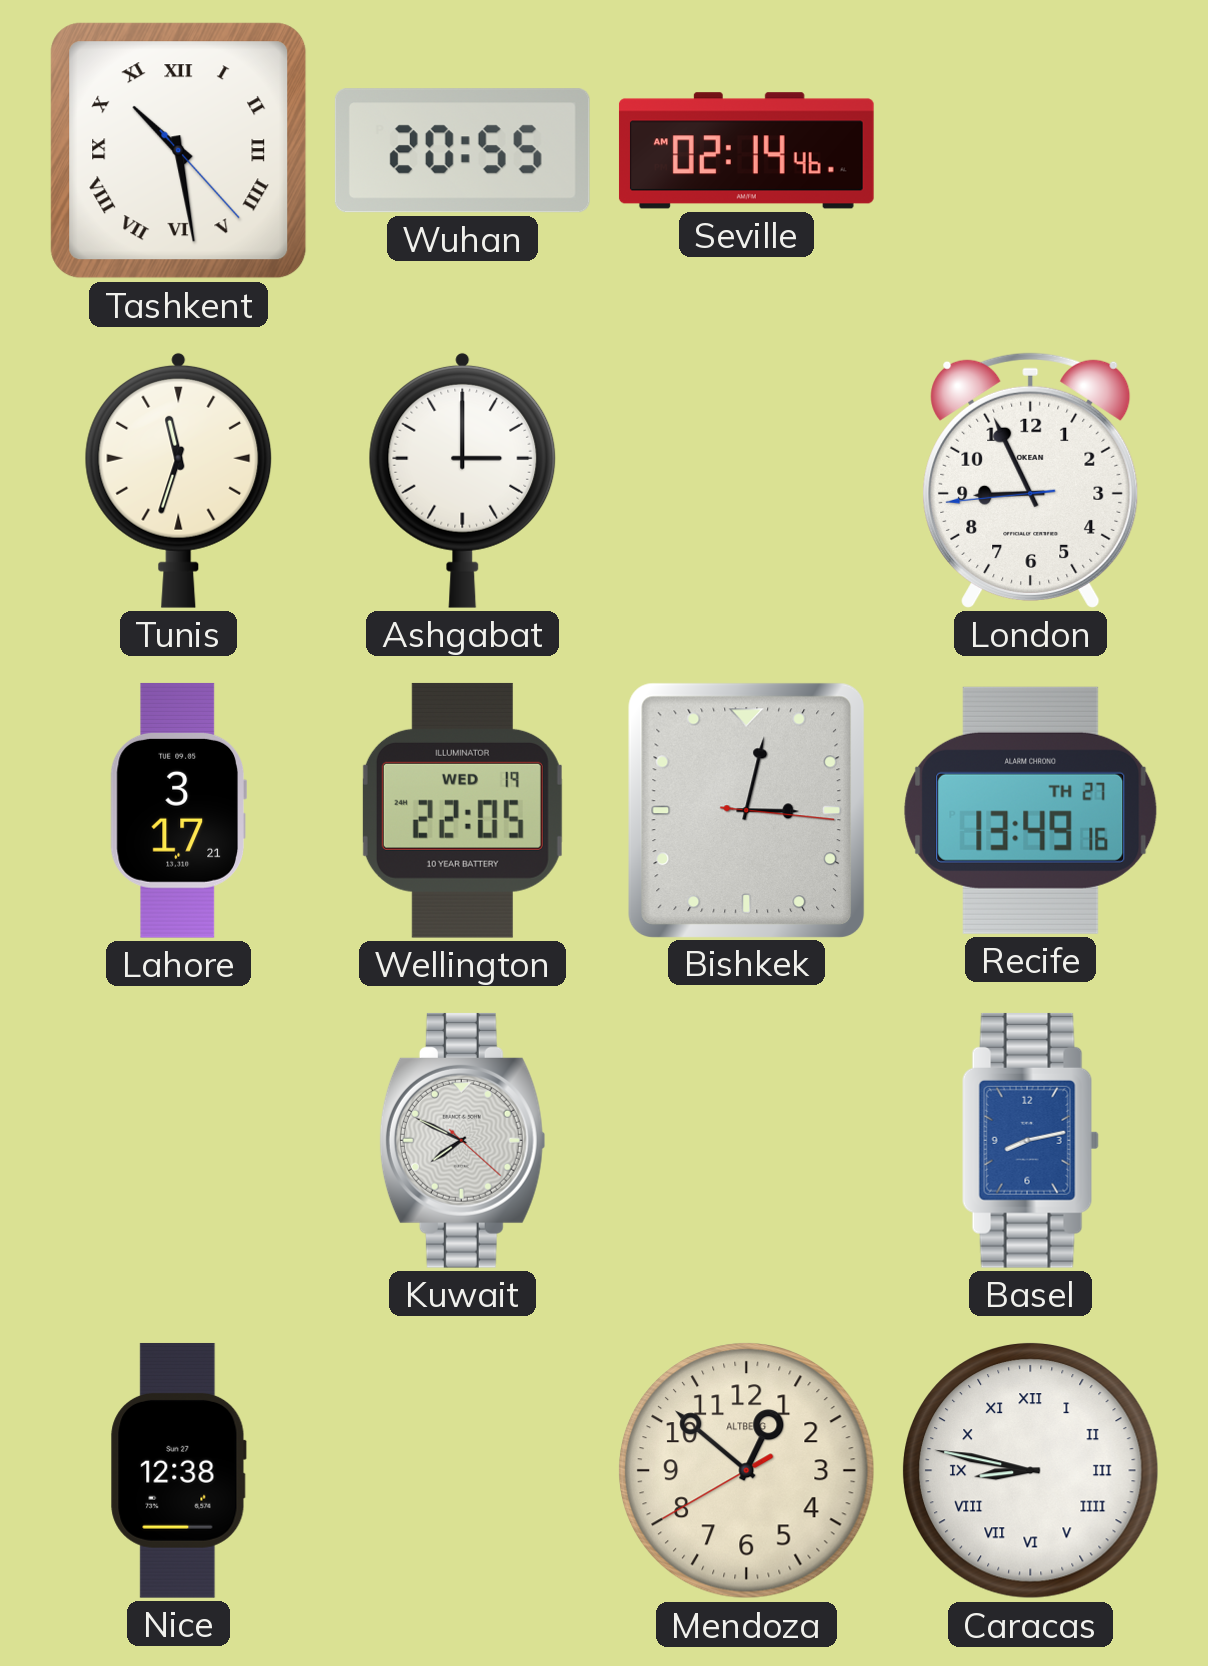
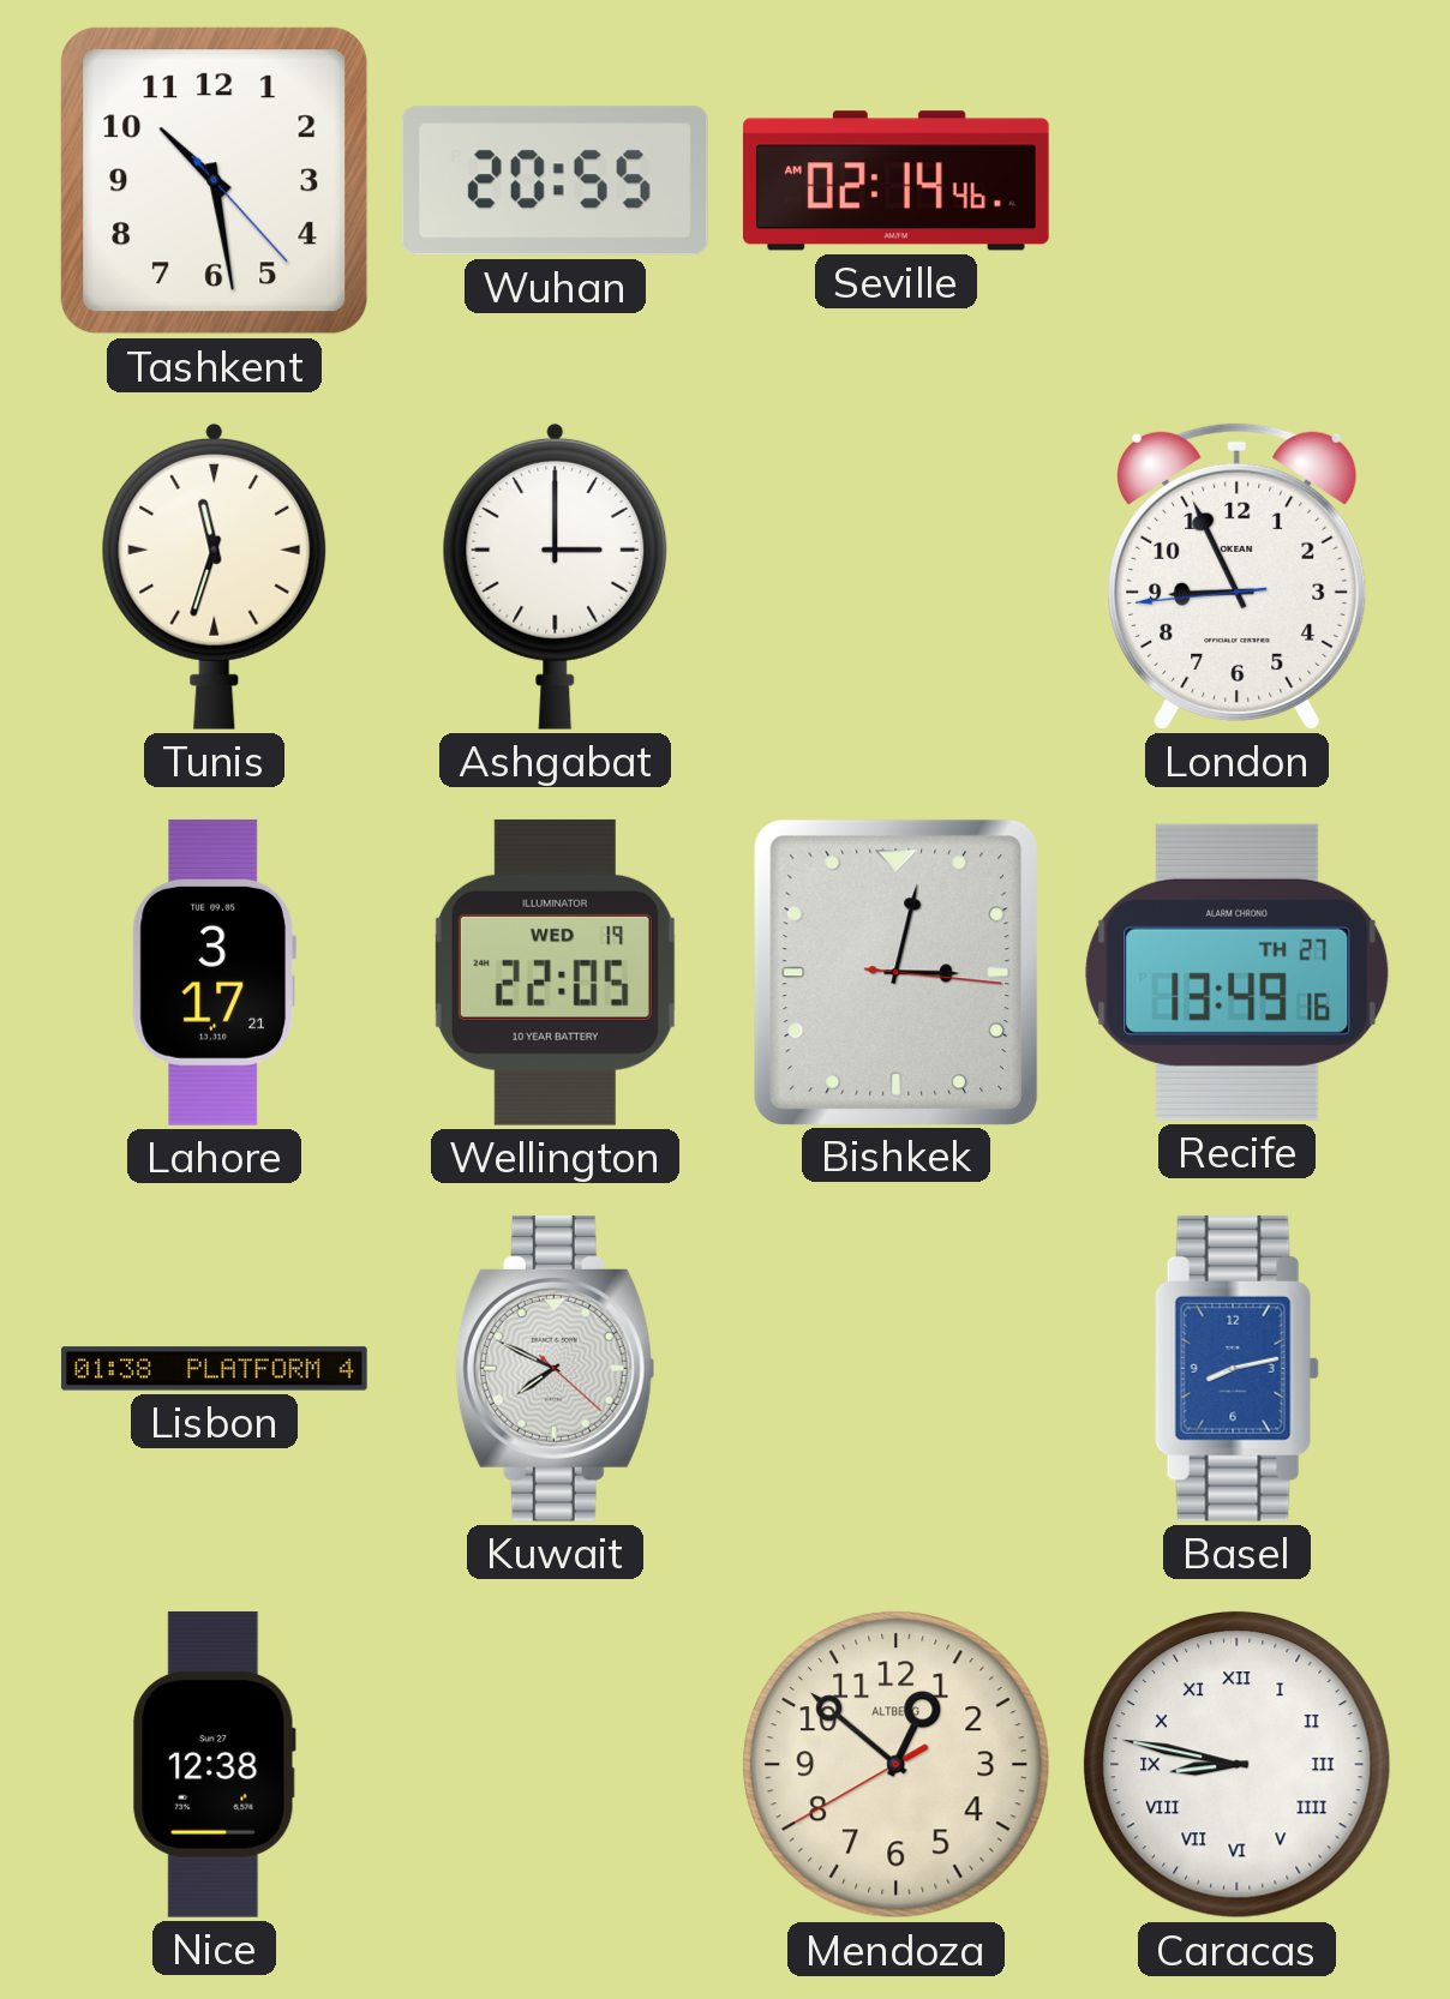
Tashkent numerals: Roman -> Arabic
Lisbon: none -> 01:38
